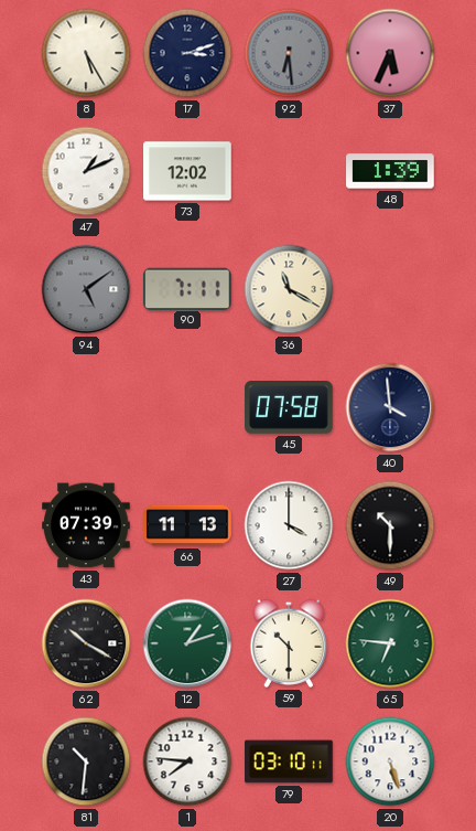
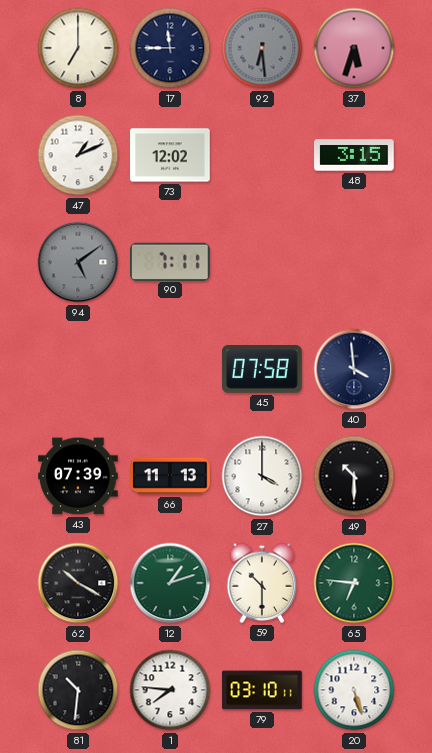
8: 5:25 -> 7:00
17: 3:12 -> 11:45
37: 5:34 -> 5:33
48: 1:39 -> 3:15
36: 11:20 -> none
